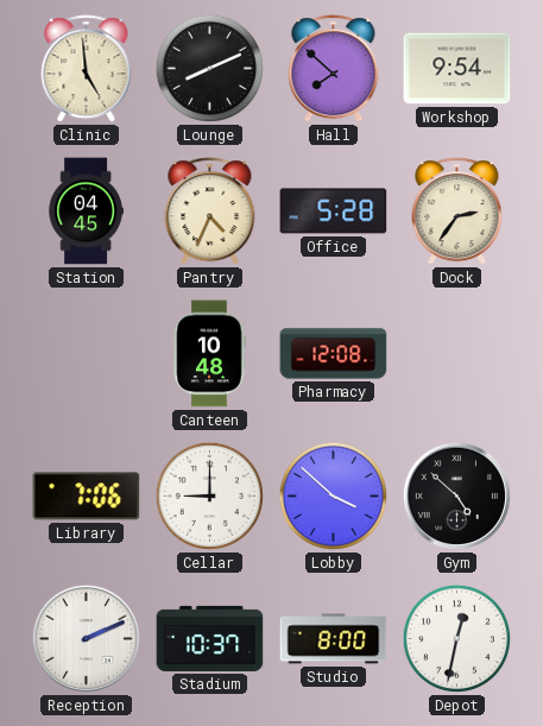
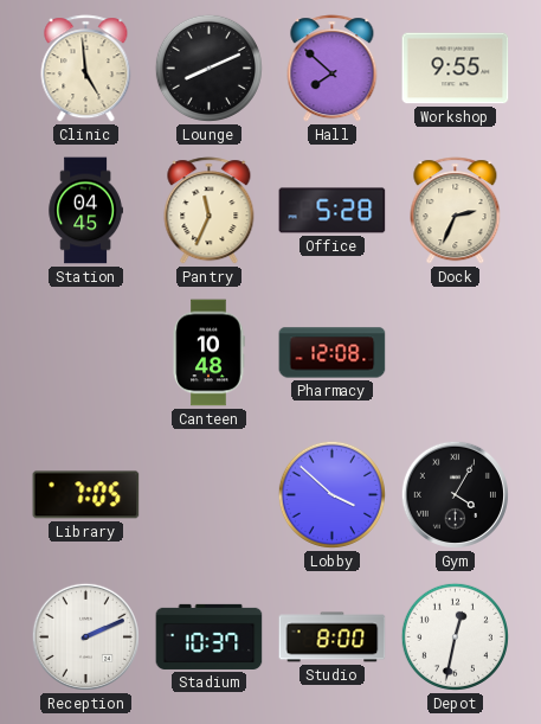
Workshop: 9:54 -> 9:55
Pantry: 4:34 -> 11:34
Dock: 2:36 -> 2:34
Library: 7:06 -> 7:05
Cellar: 9:00 -> none
Gym: 4:52 -> 4:05
